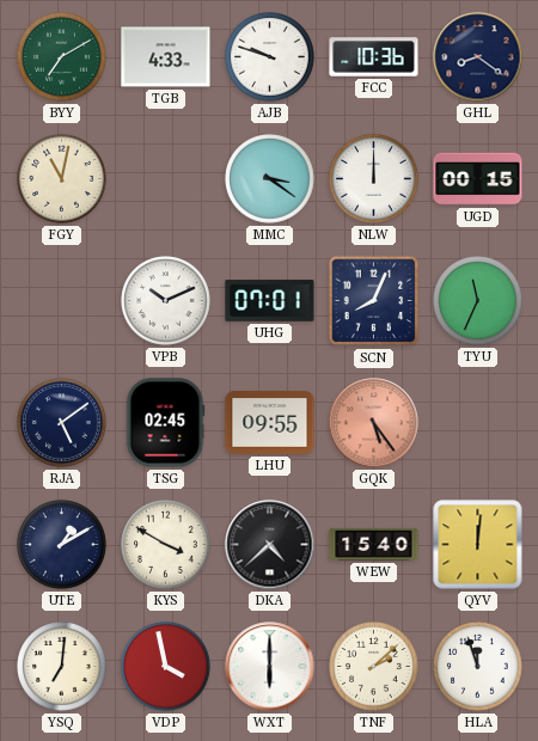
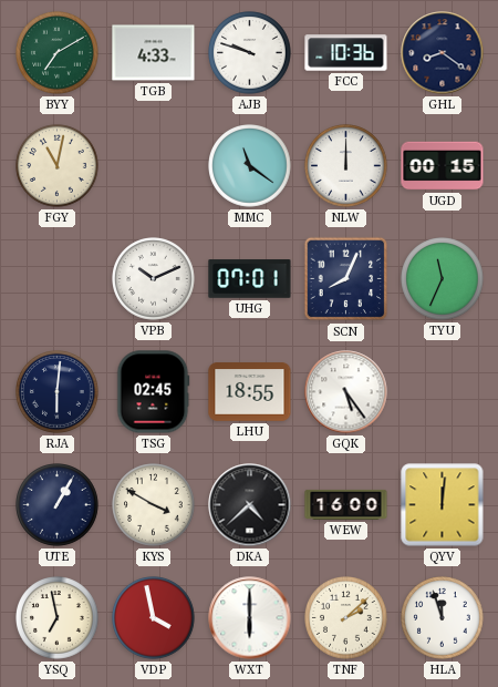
MMC: 3:21 -> 11:21
RJA: 5:09 -> 6:01
LHU: 09:55 -> 18:55
GQK dial: salmon -> white
UTE: 1:10 -> 1:05
WEW: 15:40 -> 16:00
YSQ: 7:01 -> 6:58
